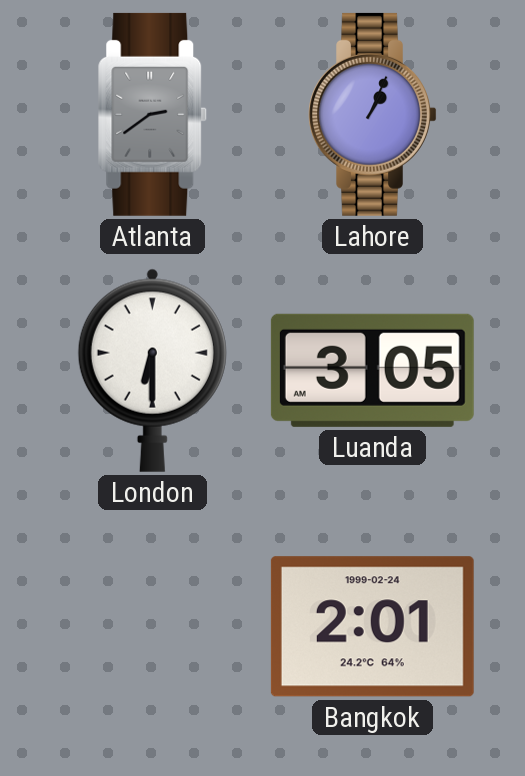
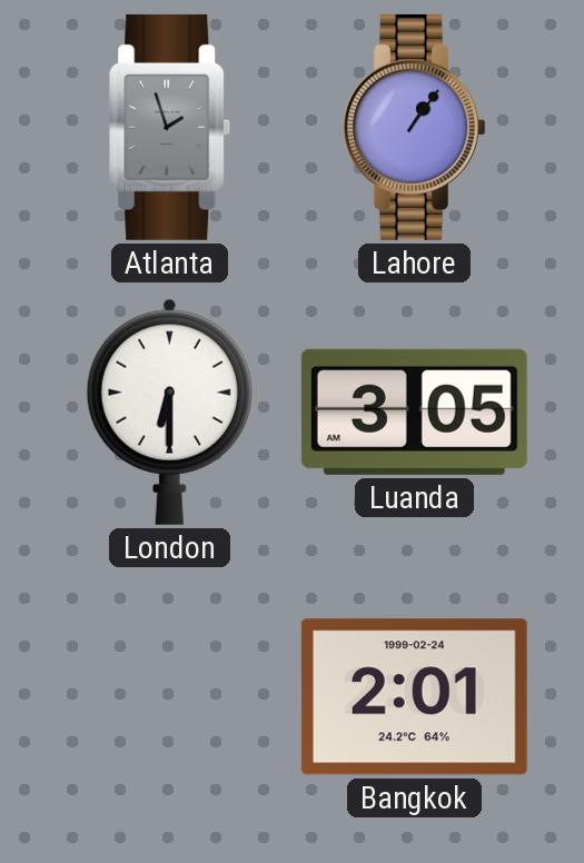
Atlanta: 2:39 -> 1:57
Lahore: 1:04 -> 1:06
